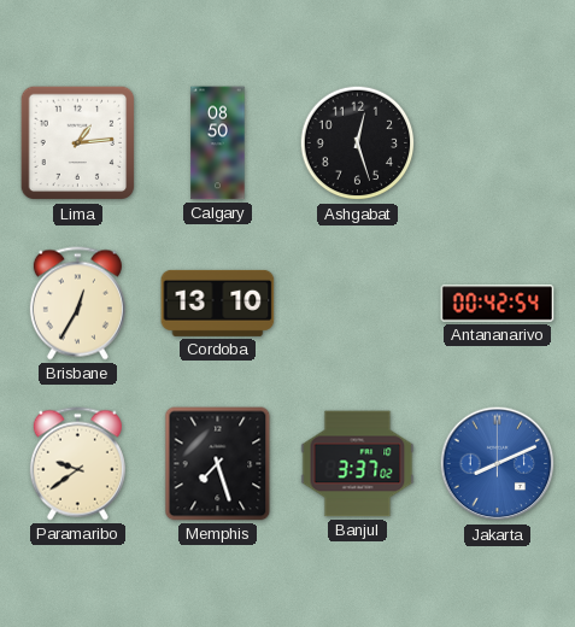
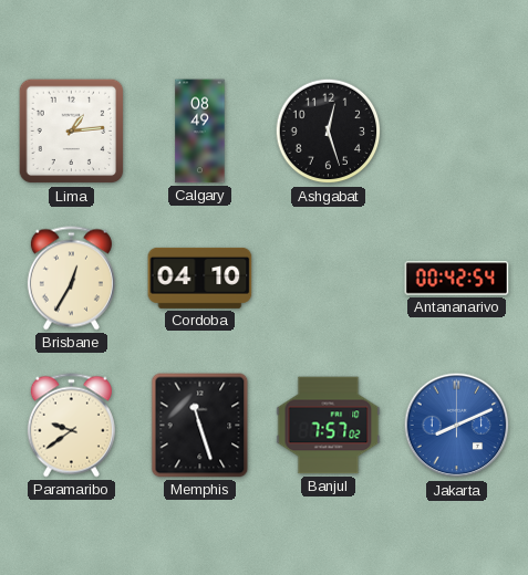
Calgary: 08:50 -> 08:49
Cordoba: 13:10 -> 04:10
Memphis: 7:27 -> 11:27
Banjul: 3:37 -> 7:57
